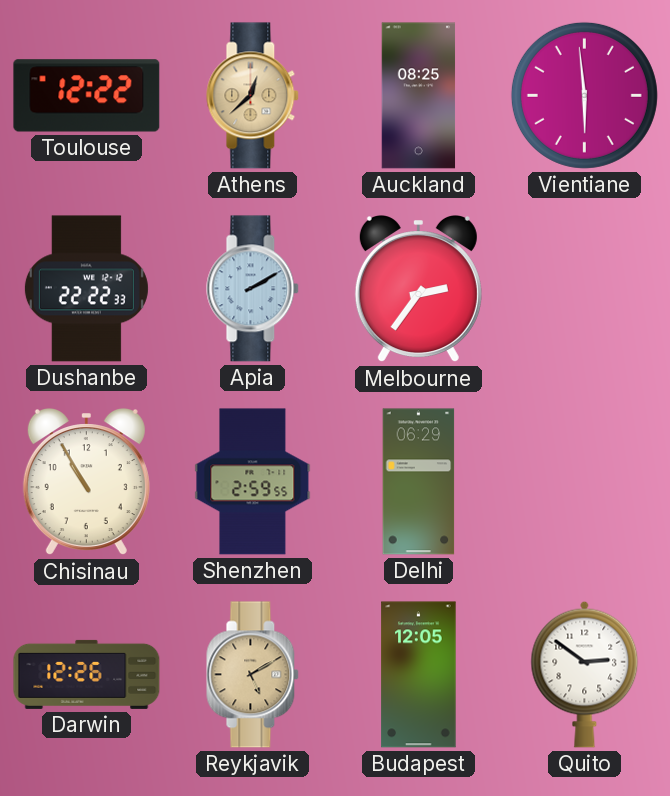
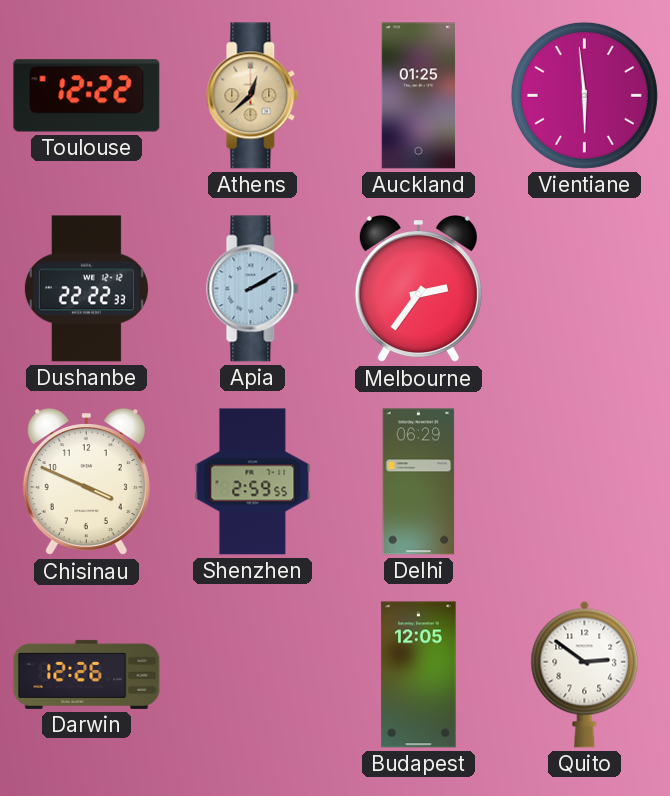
Auckland: 08:25 -> 01:25
Chisinau: 10:55 -> 3:49
Reykjavik: 5:10 -> none
